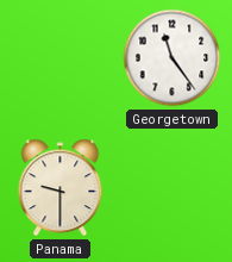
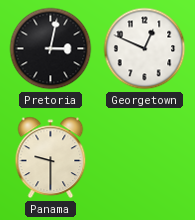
Pretoria: none -> 3:02
Georgetown: 11:24 -> 12:49
